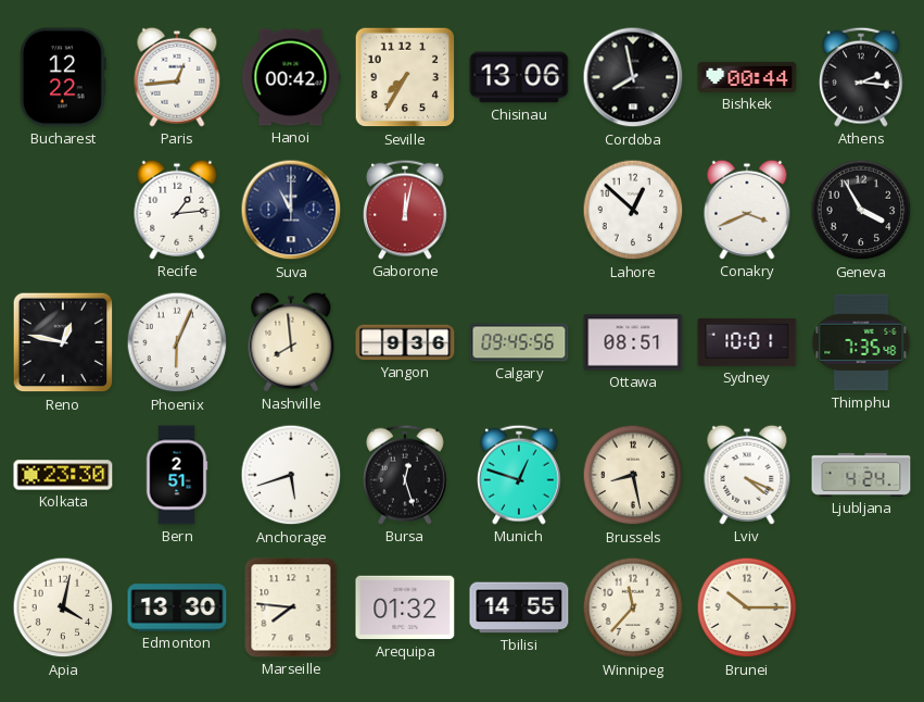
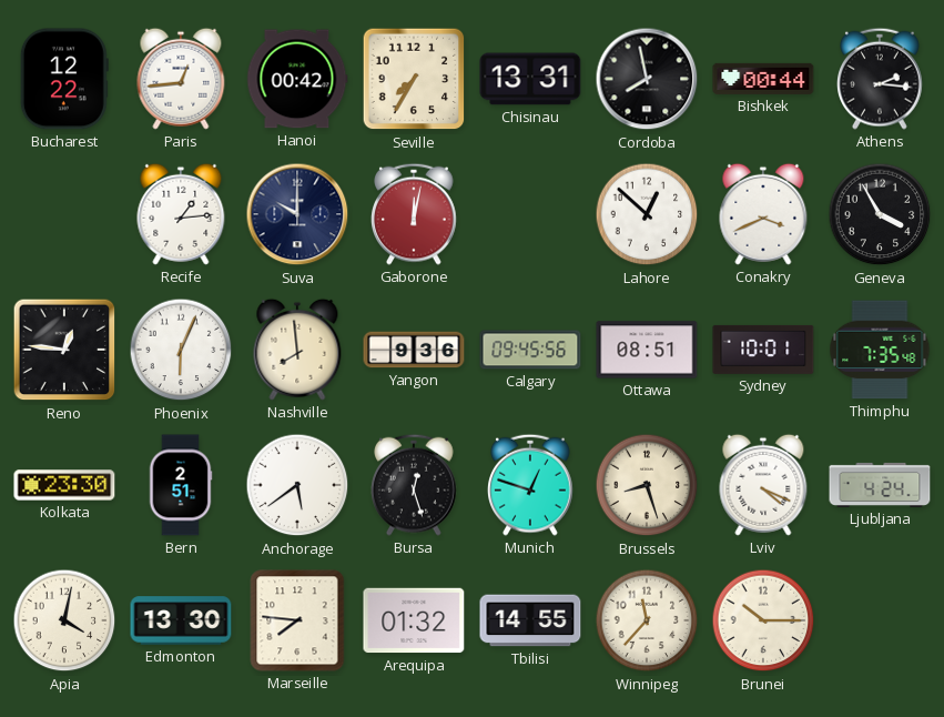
Chisinau: 13:06 -> 13:31
Suva: 11:00 -> 10:00
Reno: 12:47 -> 12:46
Anchorage: 5:42 -> 5:39
Brussels: 8:28 -> 8:27
